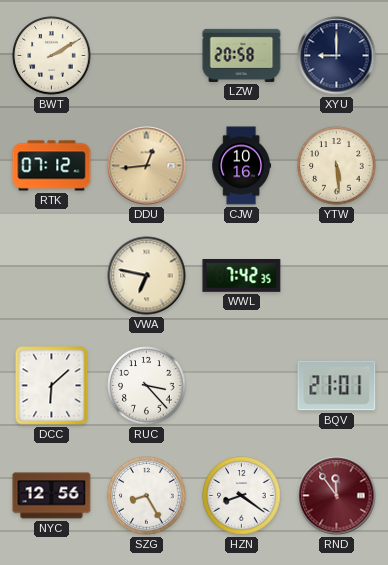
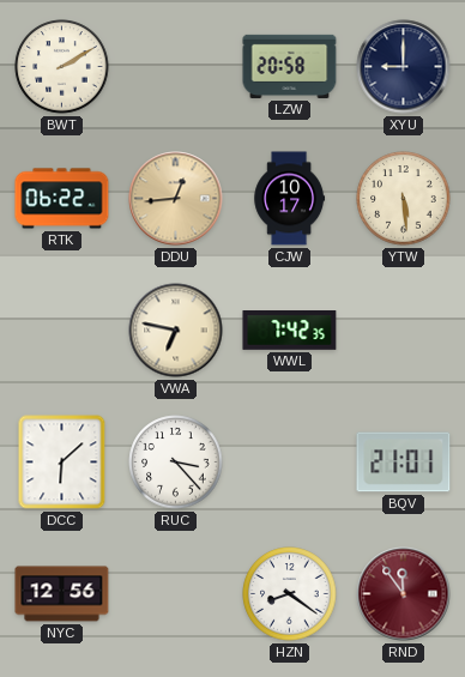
RTK: 07:12 -> 06:22
CJW: 10:16 -> 10:17
SZG: 8:25 -> none
